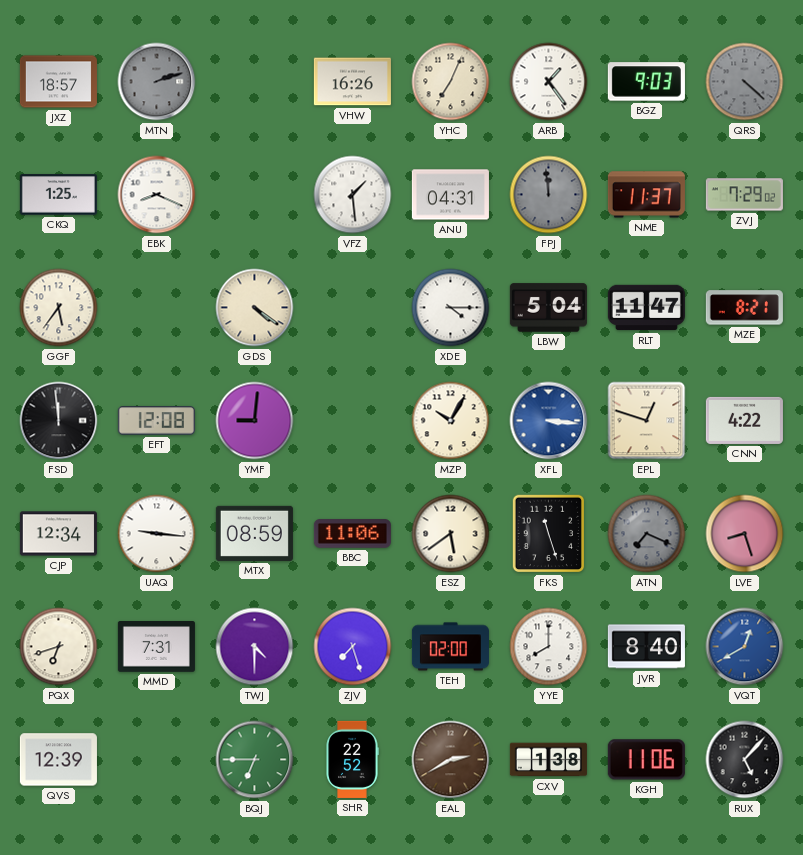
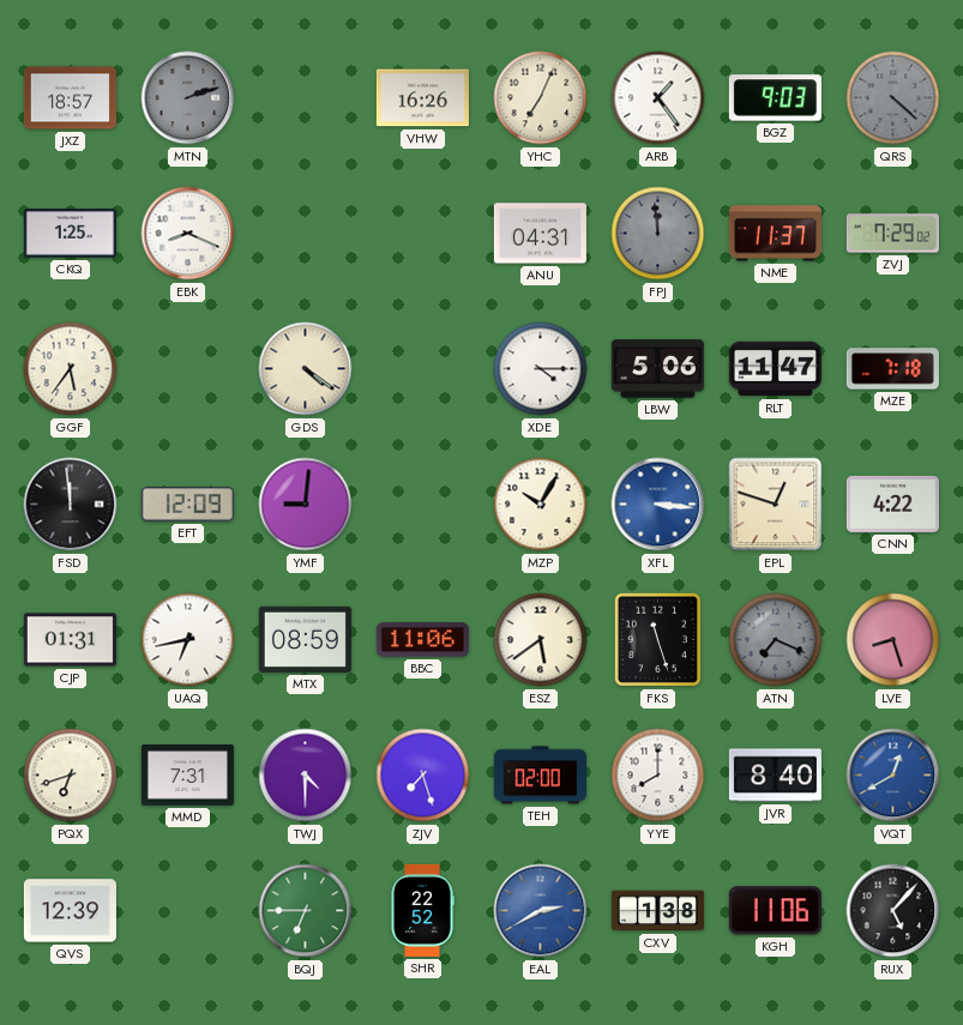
VFZ: 1:29 -> none
LBW: 5:04 -> 5:06
MZE: 8:21 -> 7:18
EFT: 12:08 -> 12:09
CJP: 12:34 -> 01:31
UAQ: 9:16 -> 6:43
EAL dial: brown -> blue
